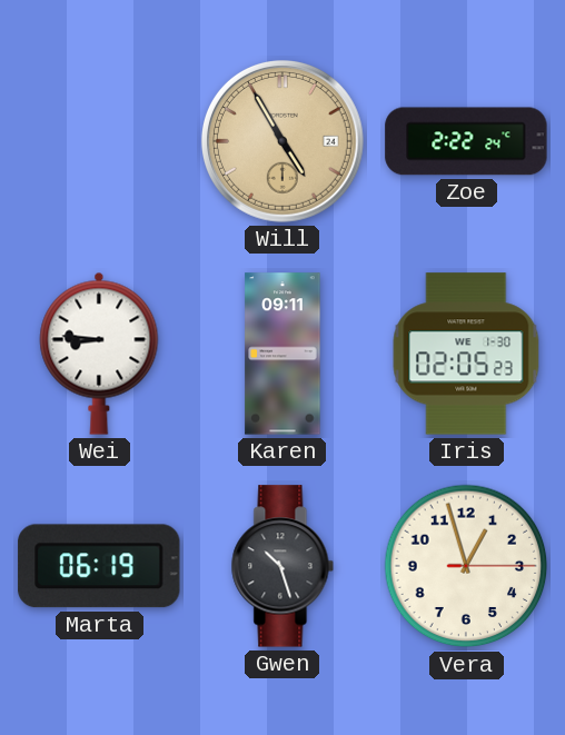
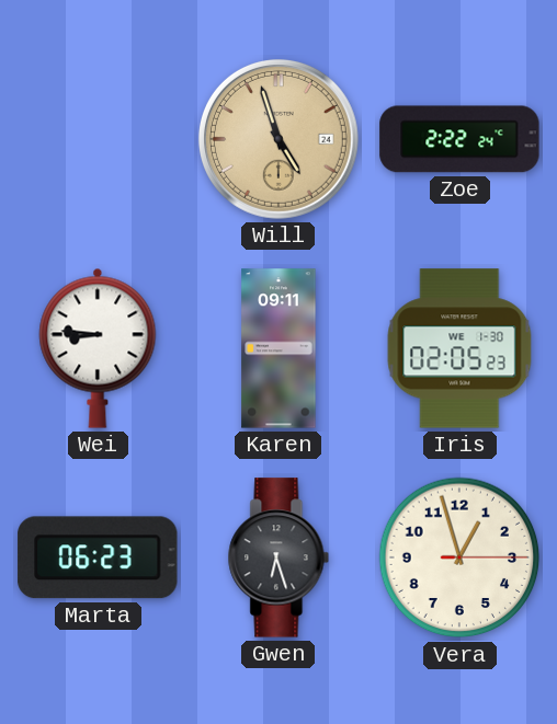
Will: 4:55 -> 4:57
Marta: 06:19 -> 06:23
Gwen: 10:27 -> 6:27
